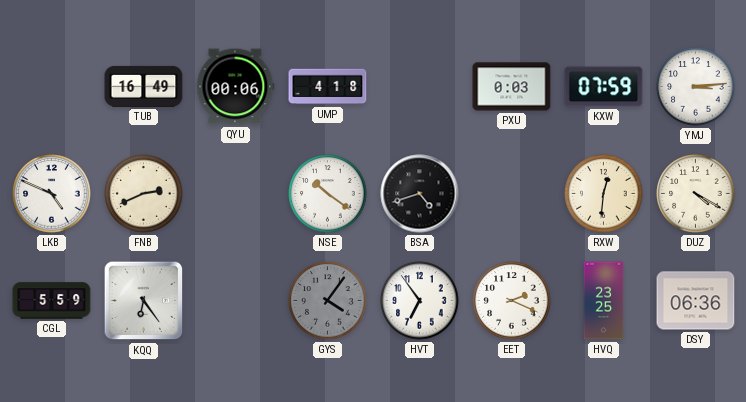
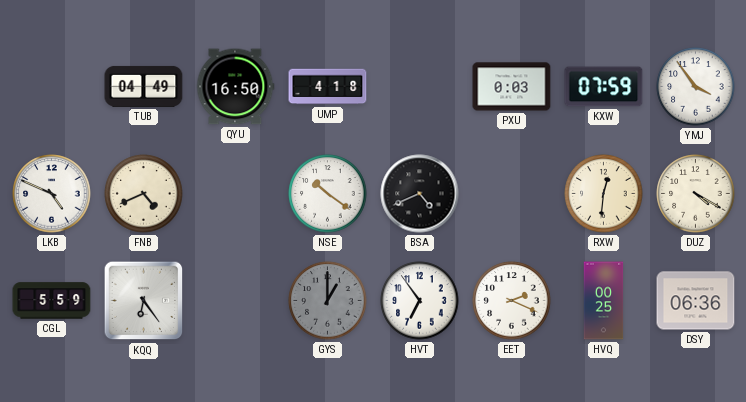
TUB: 16:49 -> 04:49
QYU: 00:06 -> 16:50
YMJ: 3:14 -> 3:54
FNB: 2:41 -> 4:41
BSA: 4:42 -> 4:41
GYS: 4:06 -> 1:00
HVQ: 23:25 -> 00:25
